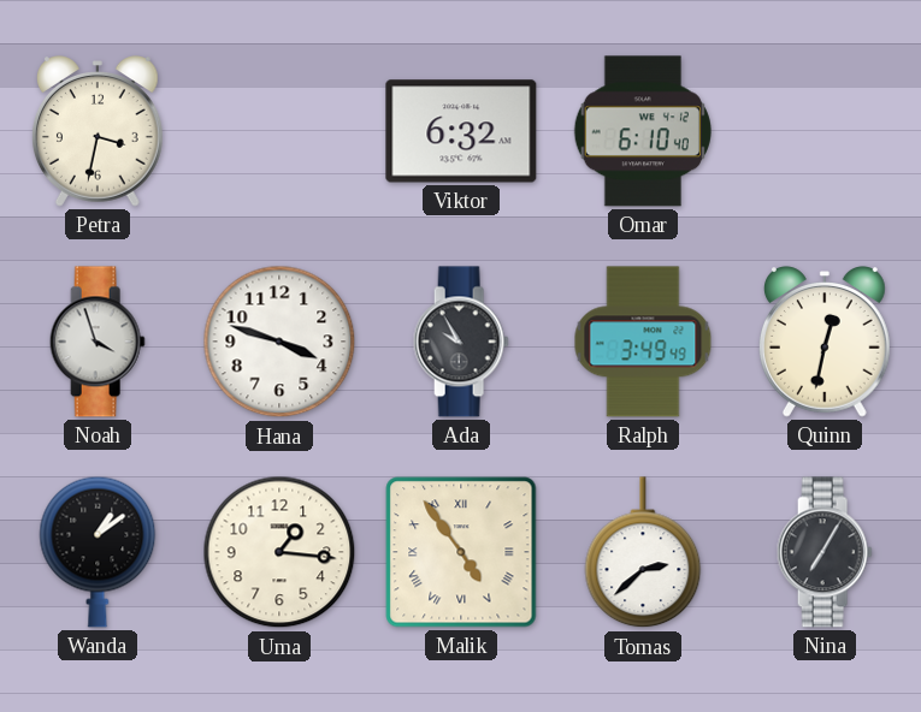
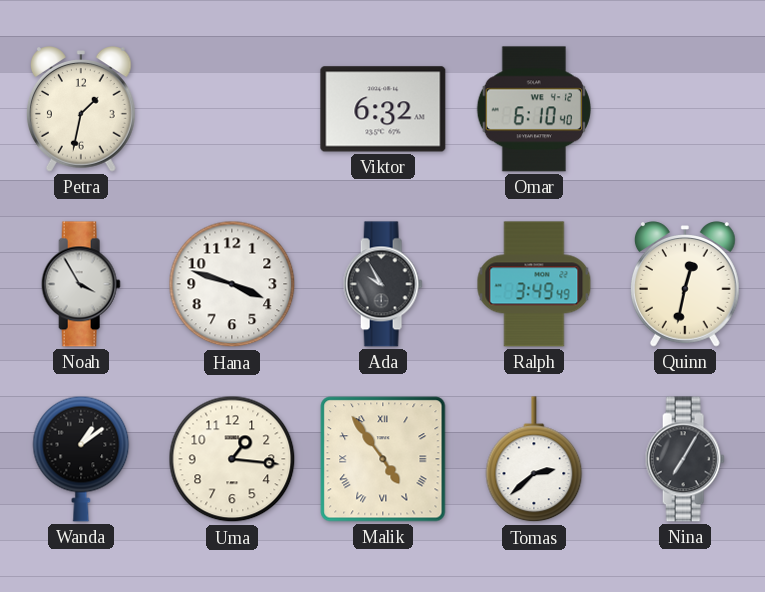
Petra: 3:32 -> 1:32
Noah: 3:57 -> 3:55
